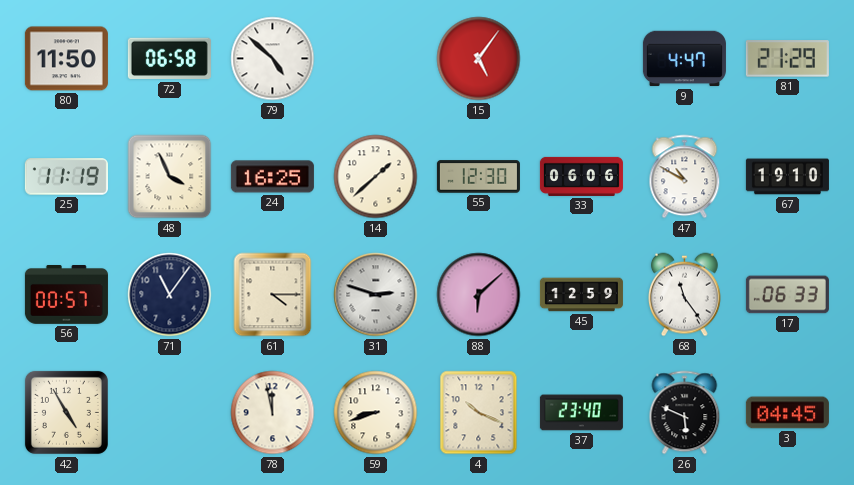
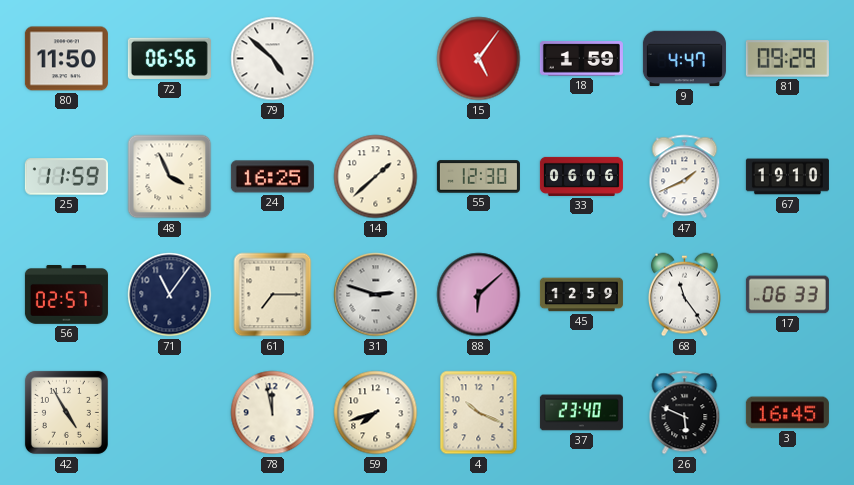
72: 06:58 -> 06:56
18: none -> 1:59
81: 21:29 -> 09:29
25: 11:19 -> 11:59
47: 10:50 -> 1:41
56: 00:57 -> 02:57
61: 4:15 -> 7:15
59: 8:42 -> 7:42
3: 04:45 -> 16:45
